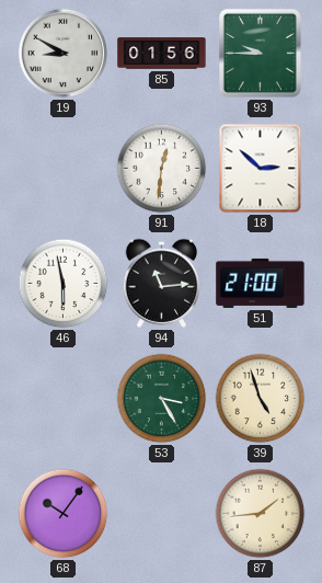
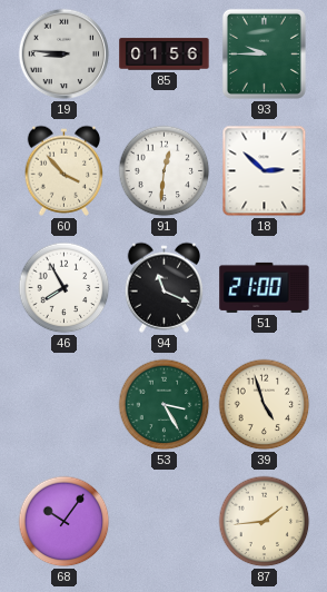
19: 8:50 -> 8:46
60: none -> 3:53
46: 5:58 -> 7:55
94: 11:14 -> 11:19
